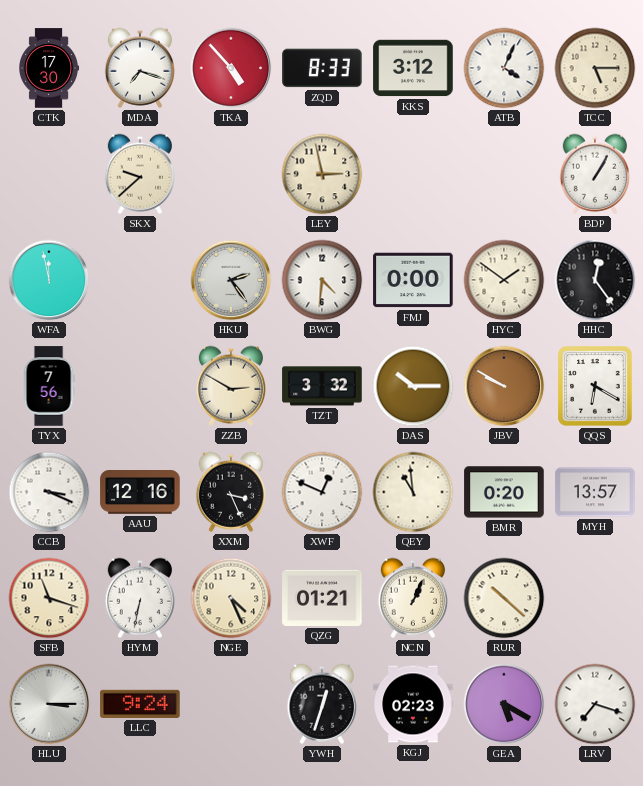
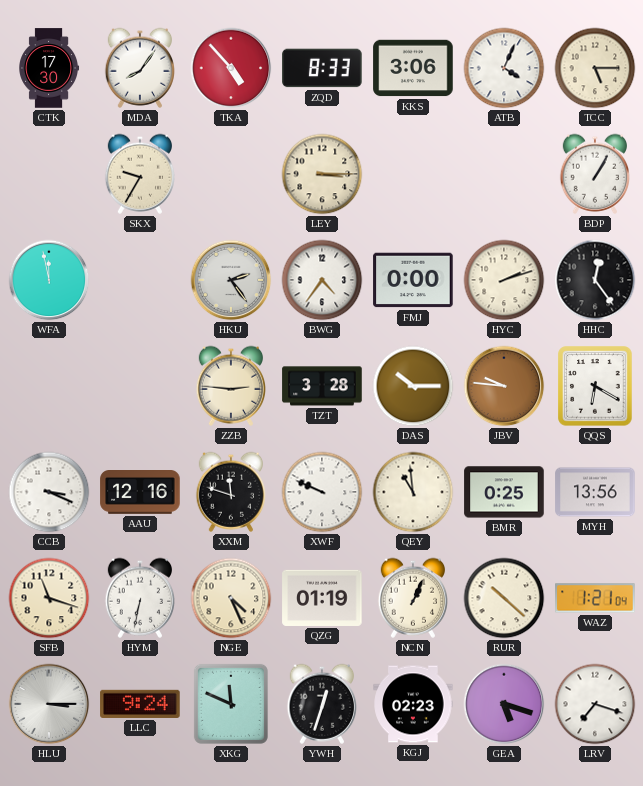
MDA: 7:18 -> 8:06
KKS: 3:12 -> 3:06
SKX: 9:38 -> 9:35
LEY: 2:58 -> 3:15
BWG: 4:31 -> 4:36
HYC: 1:51 -> 2:12
TYX: 7:56 -> none
ZZB: 2:50 -> 2:46
TZT: 3:32 -> 3:28
JBV: 9:50 -> 9:46
XXM: 3:26 -> 11:48
XWF: 12:49 -> 9:49
BMR: 0:20 -> 0:25
MYH: 13:57 -> 13:56
QZG: 01:21 -> 01:19
WAZ: none -> 1:21
XKG: none -> 11:49
GEA: 5:20 -> 5:18
